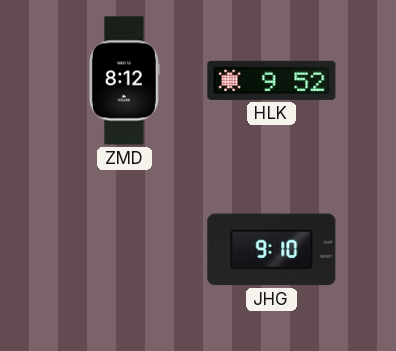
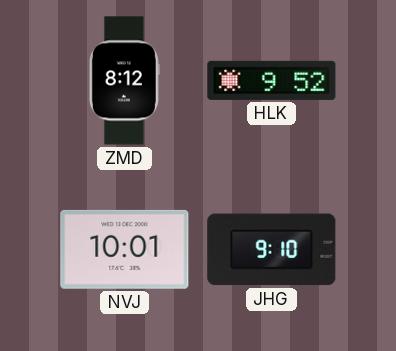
NVJ: none -> 10:01
